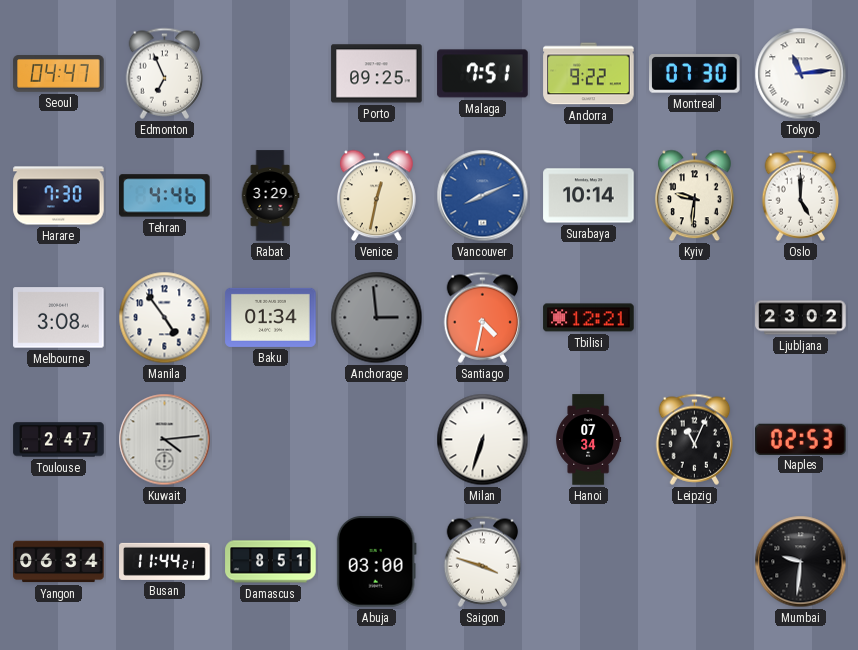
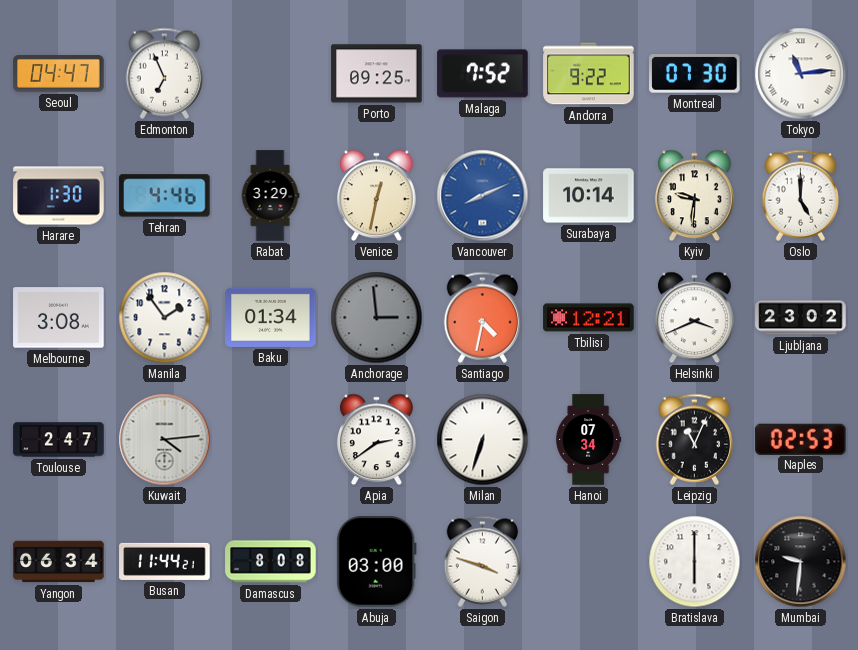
Malaga: 7:51 -> 7:52
Harare: 7:30 -> 1:30
Manila: 4:54 -> 1:54
Helsinki: none -> 3:41
Apia: none -> 2:39
Damascus: 8:51 -> 8:08
Bratislava: none -> 6:00
